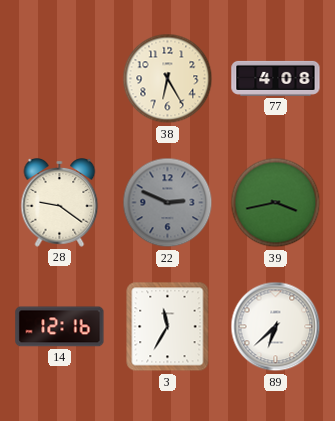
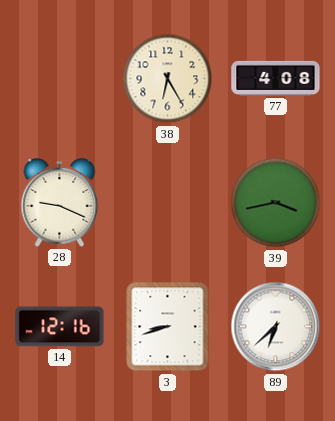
28: 9:21 -> 9:19
22: 2:49 -> none
3: 11:35 -> 8:42
